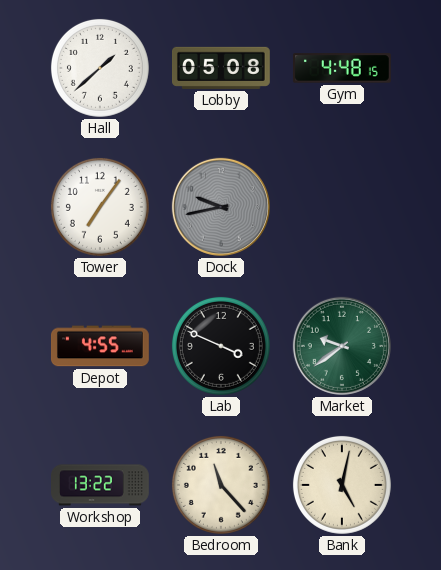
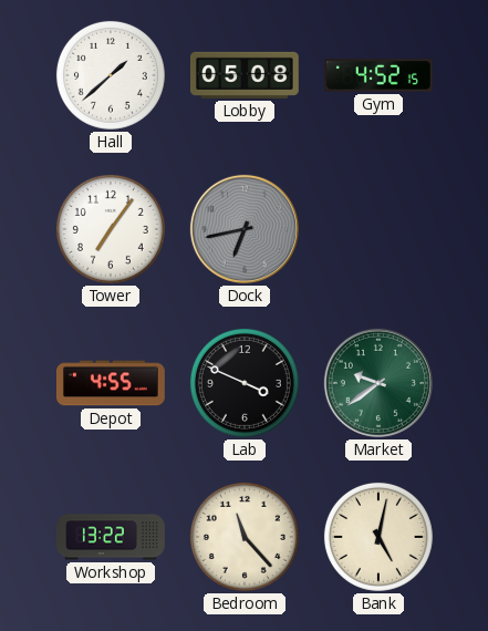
Gym: 4:48 -> 4:52
Dock: 9:43 -> 6:43
